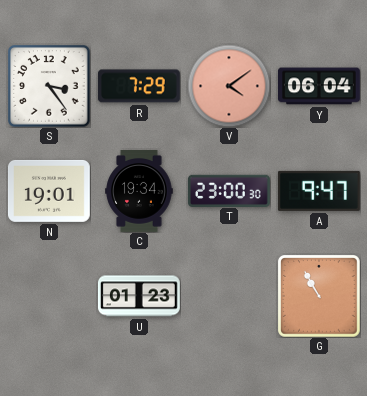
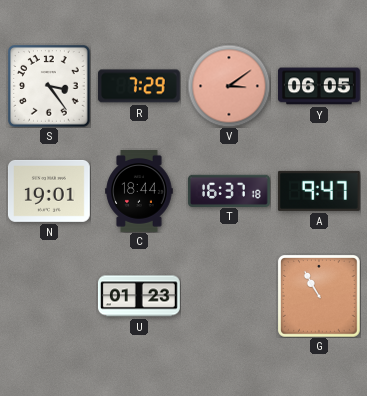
V: 4:09 -> 3:09
Y: 06:04 -> 06:05
C: 19:34 -> 18:44
T: 23:00 -> 16:37
